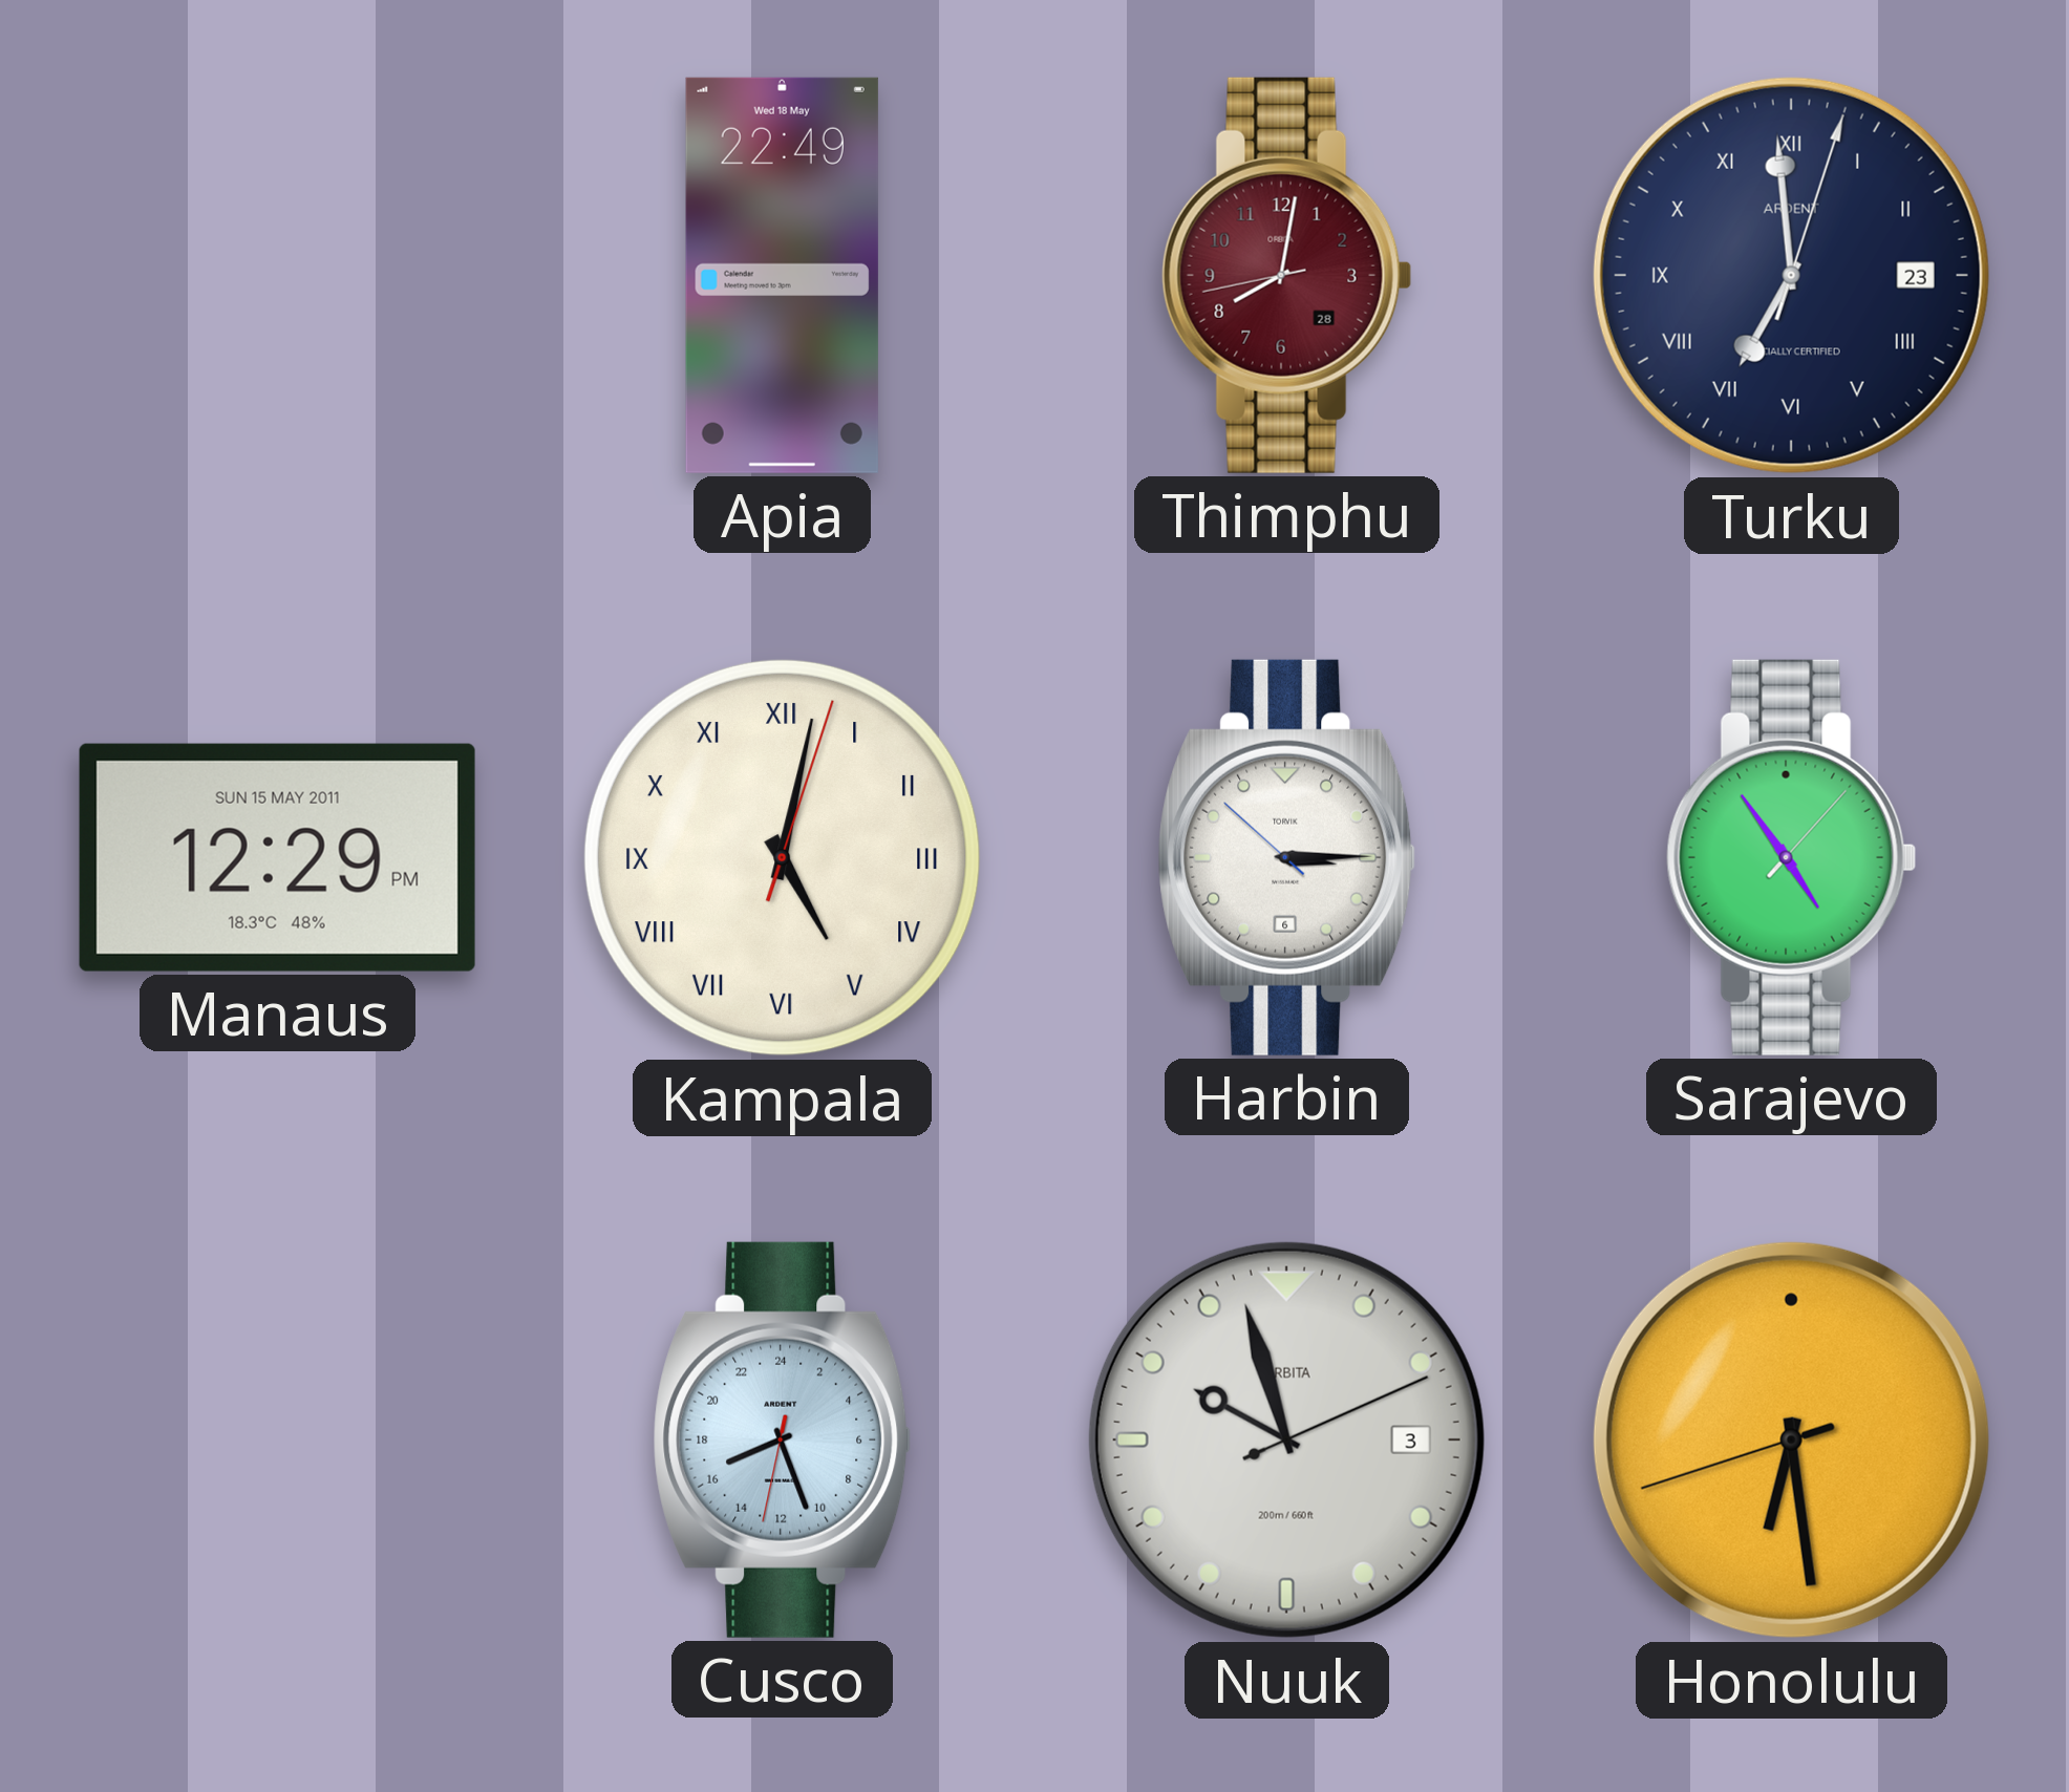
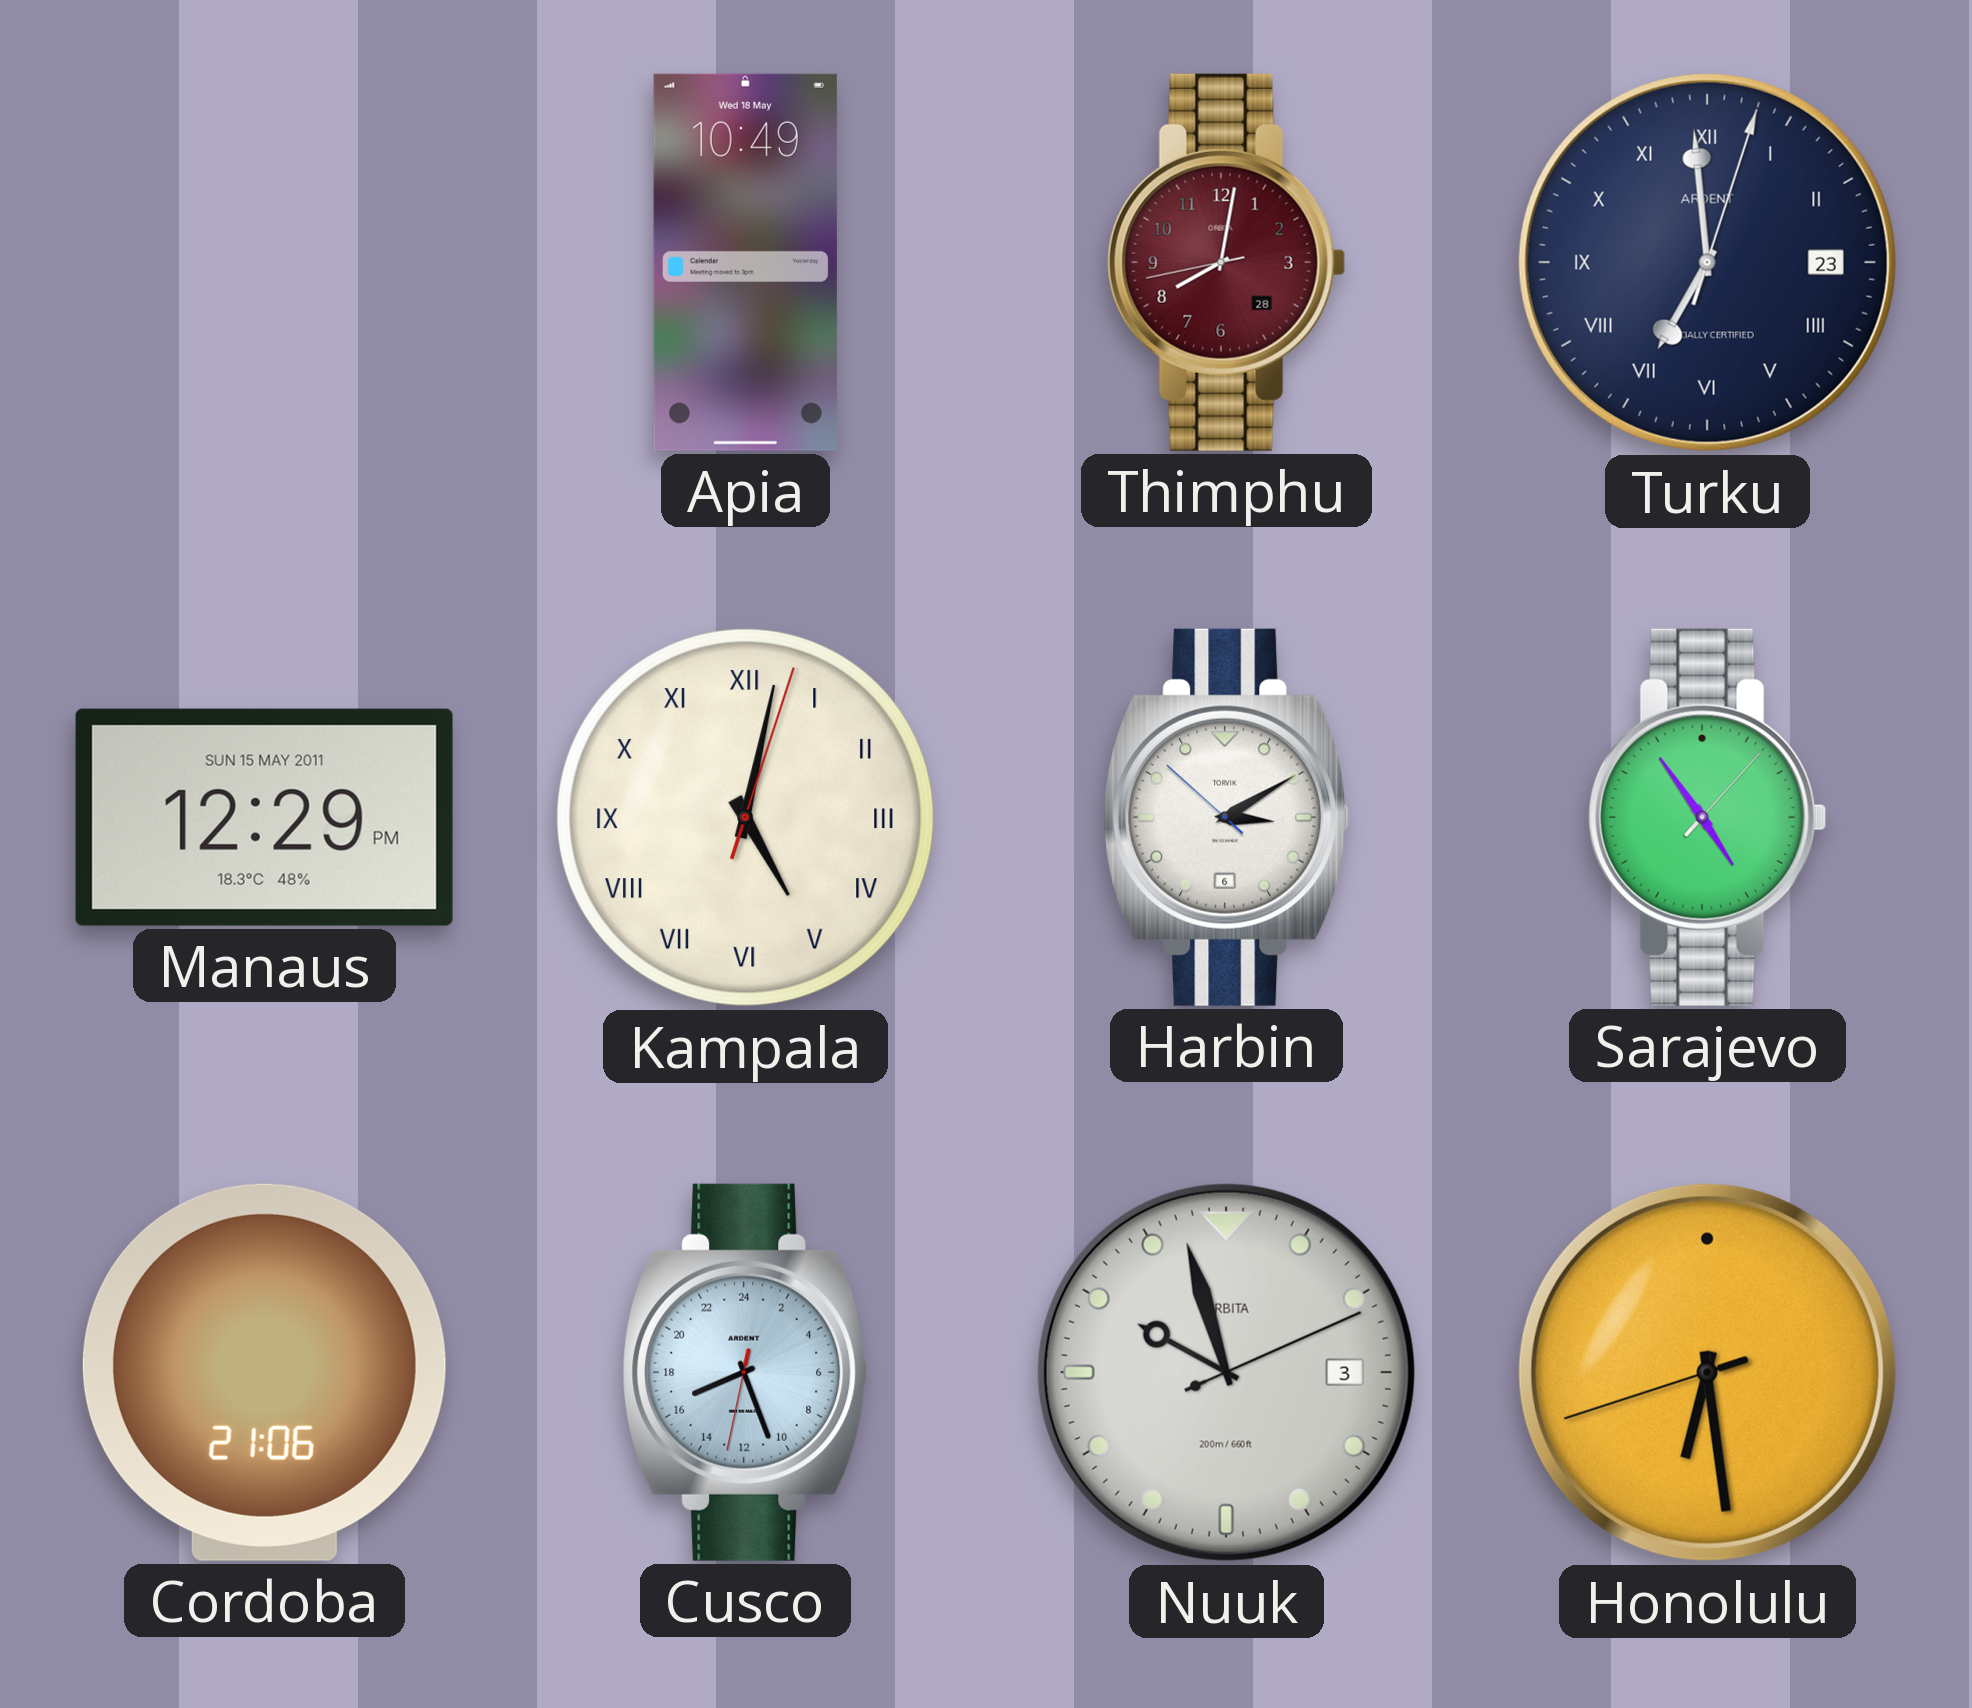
Apia: 22:49 -> 10:49
Harbin: 3:14 -> 3:09
Cordoba: none -> 21:06
